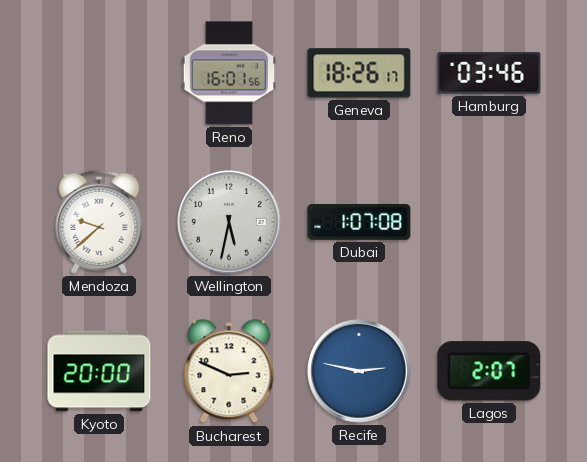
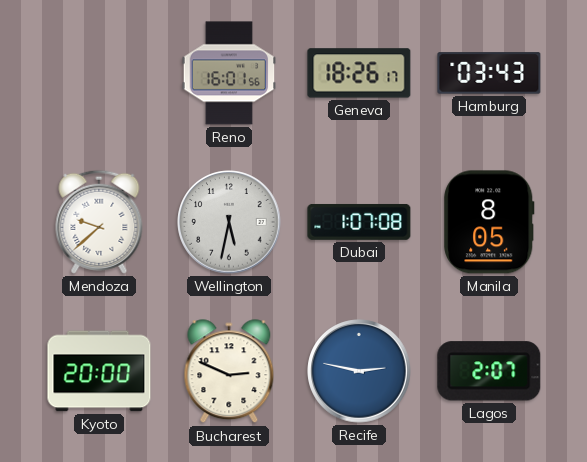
Hamburg: 03:46 -> 03:43
Manila: none -> 8:05
